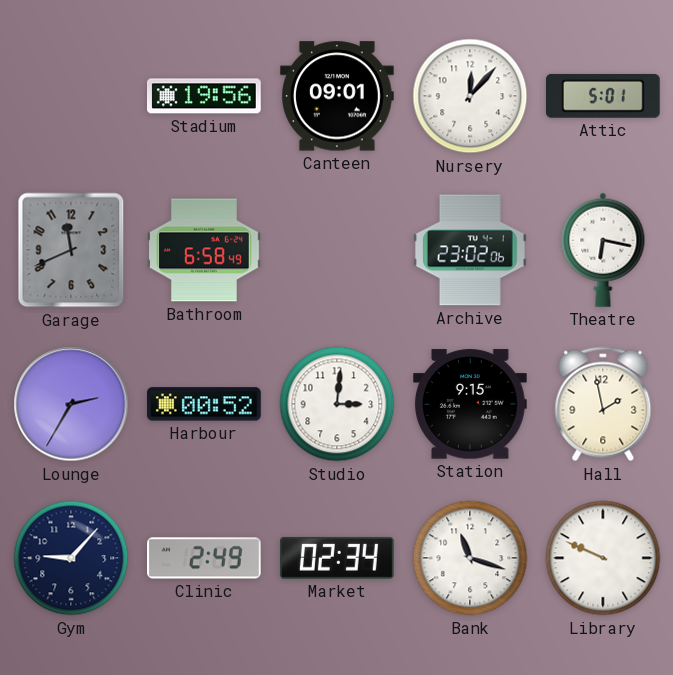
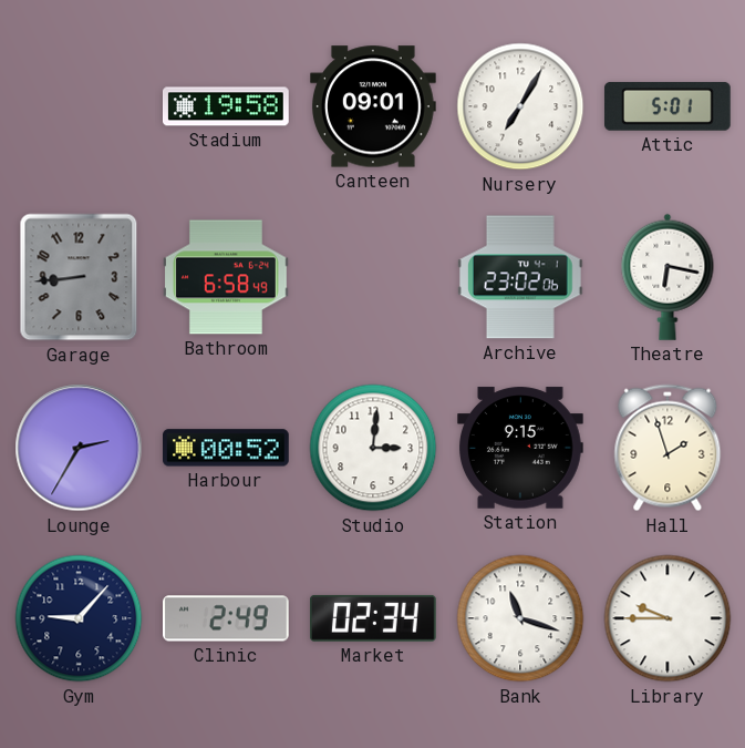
Stadium: 19:56 -> 19:58
Nursery: 12:07 -> 7:05
Garage: 11:41 -> 8:44
Hall: 1:58 -> 1:57
Library: 9:49 -> 9:45
